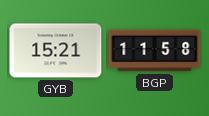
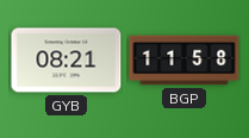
GYB: 15:21 -> 08:21
